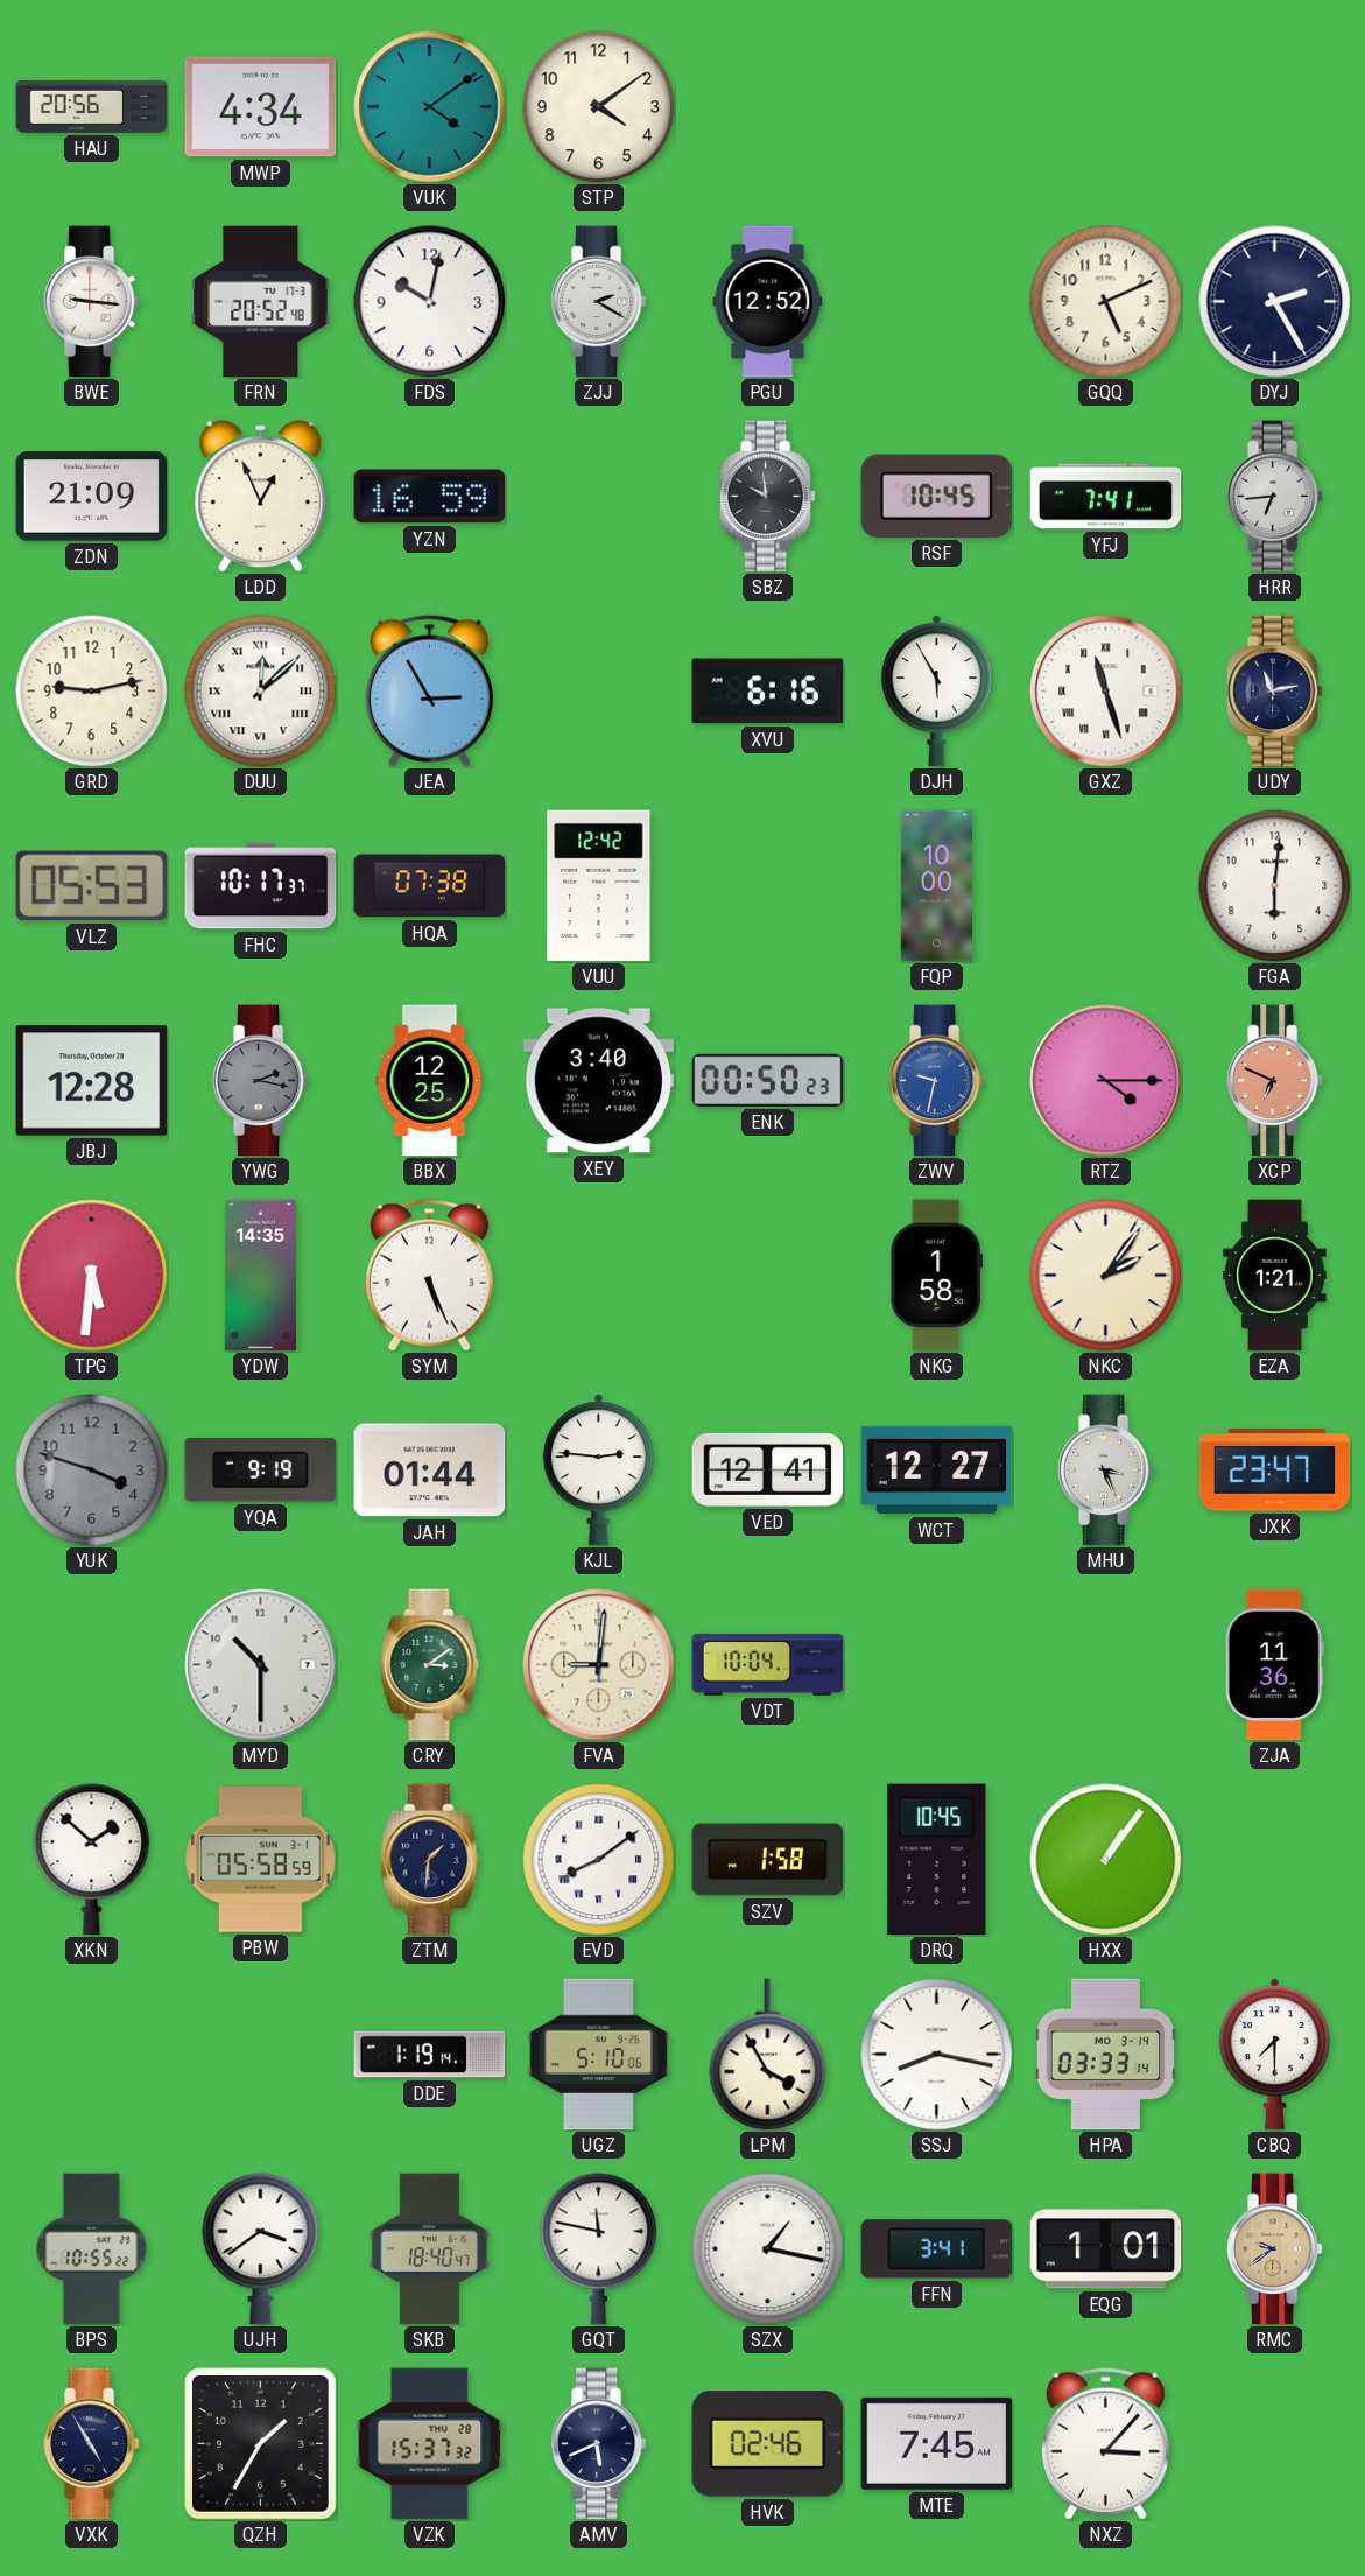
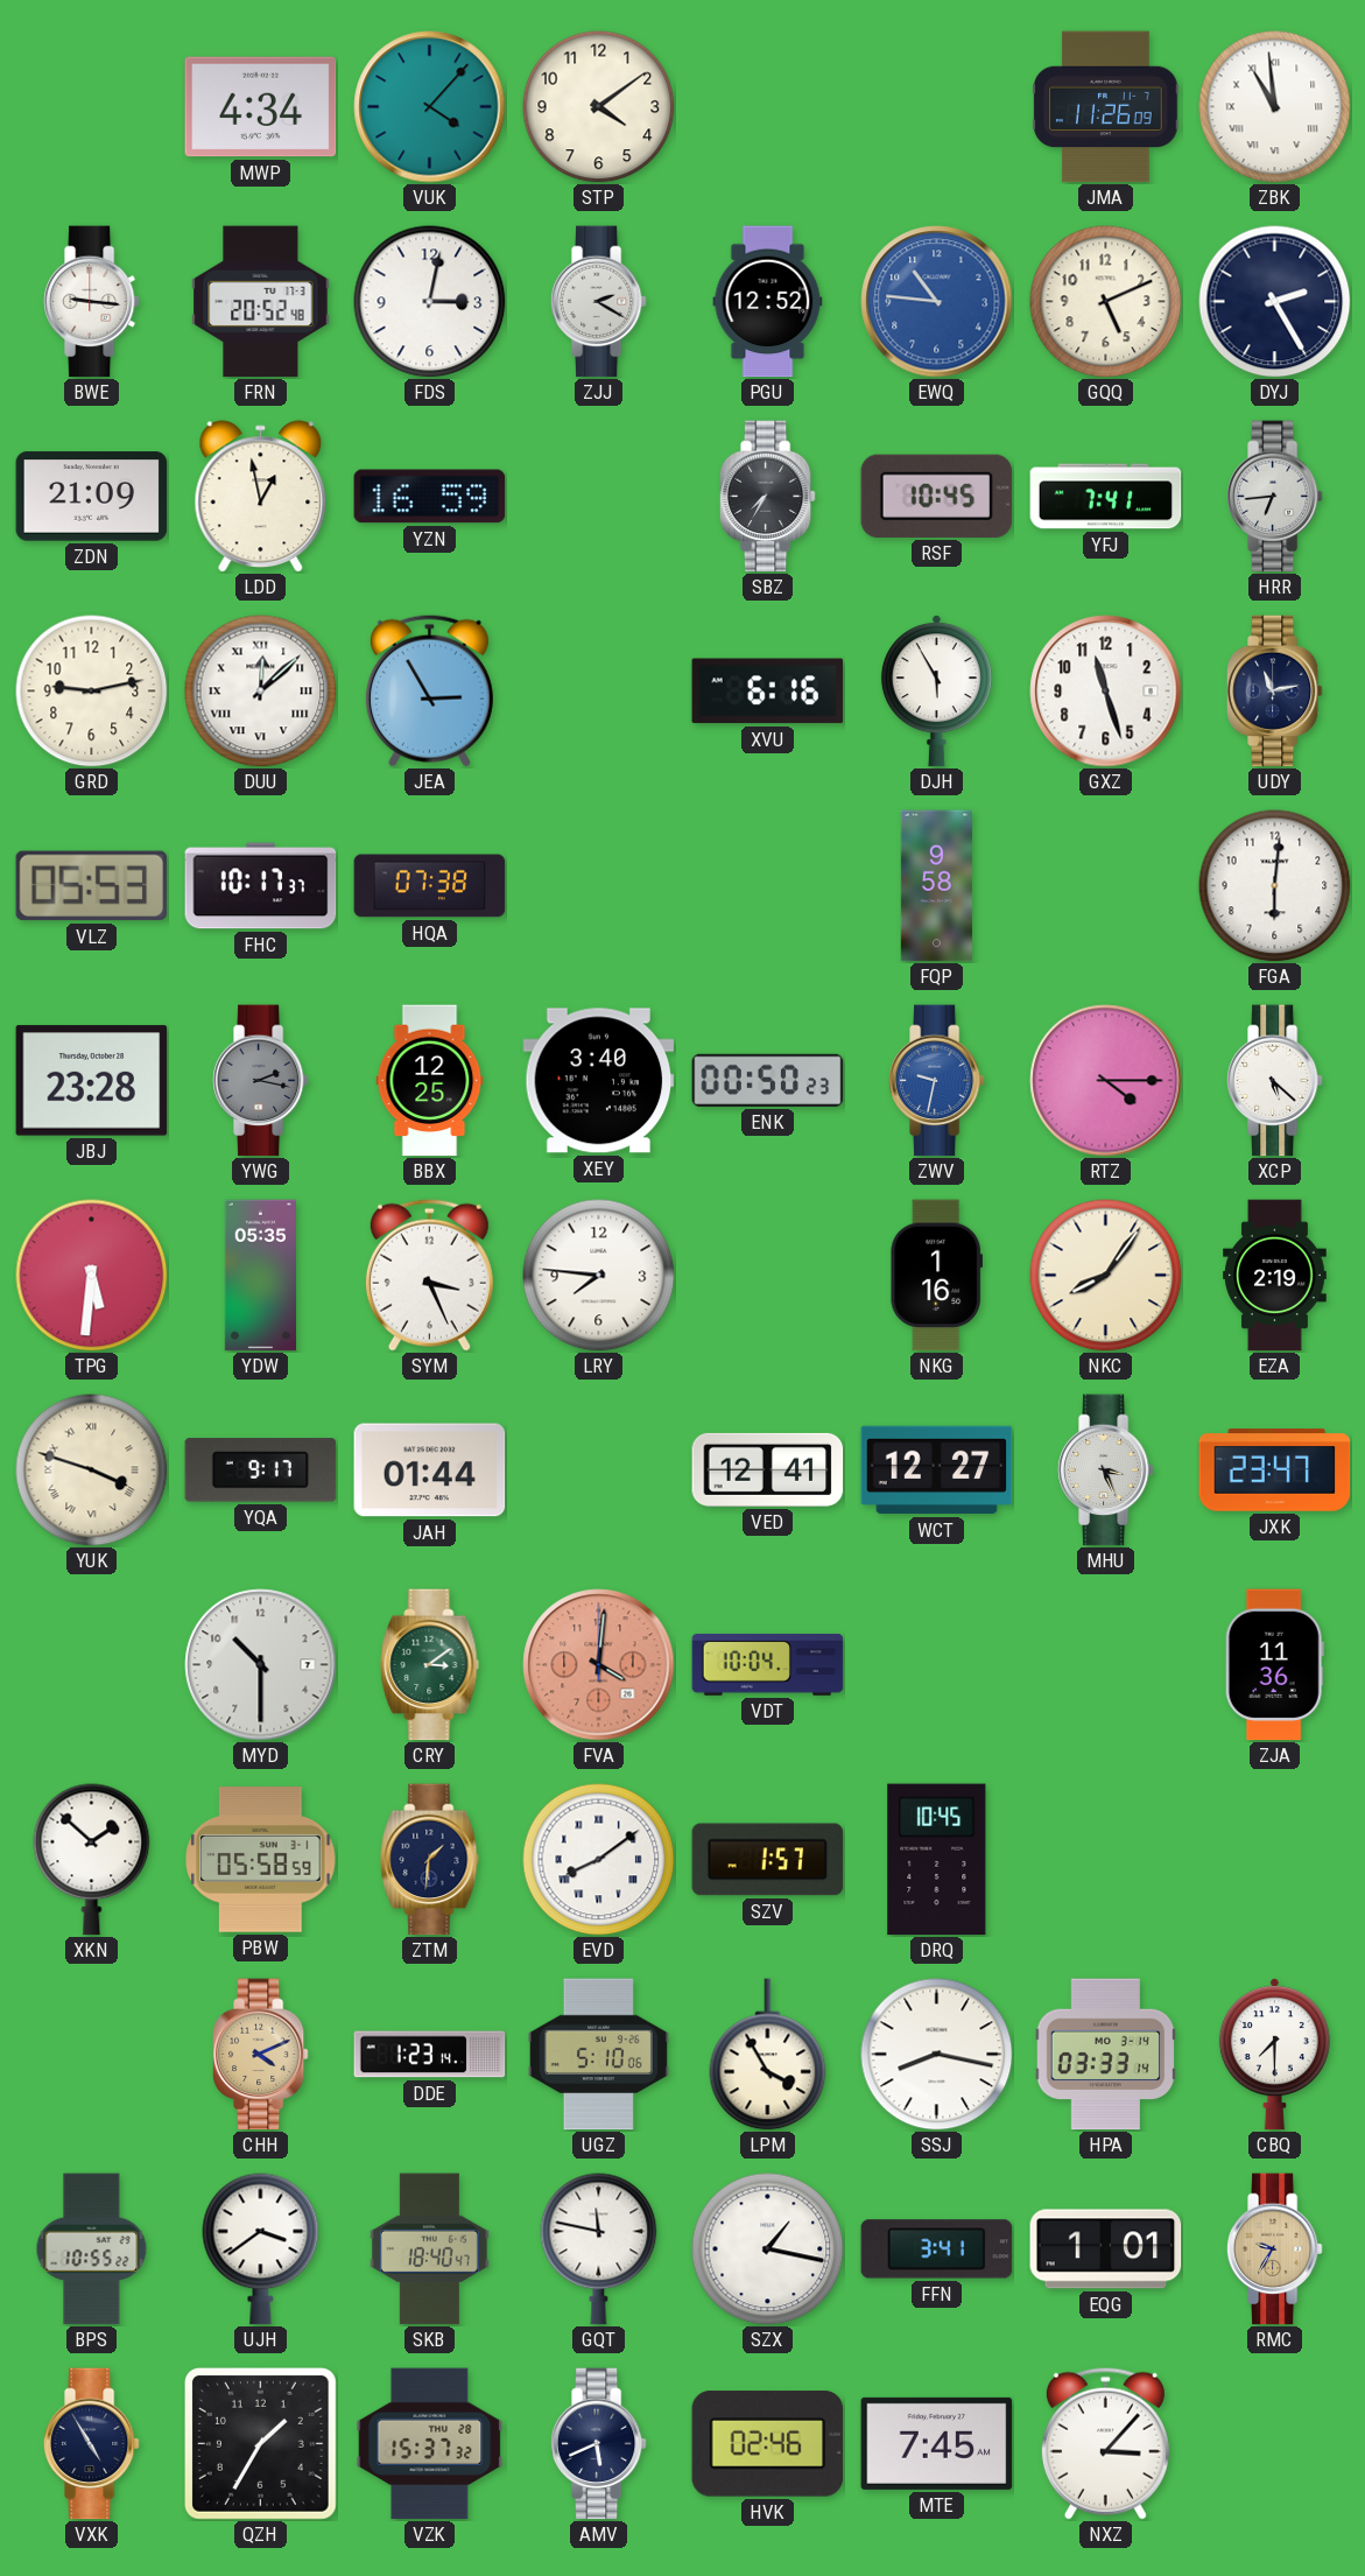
HAU: 20:56 -> none
VUK: 4:09 -> 4:07
JMA: none -> 11:26
ZBK: none -> 10:59
FDS: 10:02 -> 3:02
EWQ: none -> 10:46
LDD: 12:56 -> 12:58
SBZ: 9:59 -> 7:35
GXZ numerals: Roman -> Arabic
VUU: 12:42 -> none
FQP: 10:00 -> 9:58
JBJ: 12:28 -> 23:28
XCP: 6:49 -> 5:22
XCP dial: salmon -> white
YDW: 14:35 -> 05:35
SYM: 5:26 -> 3:26
LRY: none -> 7:46
NKG: 1:58 -> 1:16
NKC: 2:06 -> 8:06
EZA: 1:21 -> 2:19
YUK dial: grey -> cream
YUK numerals: Arabic -> Roman
YQA: 9:19 -> 9:17
KJL: 2:46 -> none
FVA: 9:01 -> 4:01
FVA dial: cream -> salmon
SZV: 1:58 -> 1:57
HXX: 1:06 -> none
CHH: none -> 4:11
DDE: 1:19 -> 1:23
RMC: 9:39 -> 9:35
